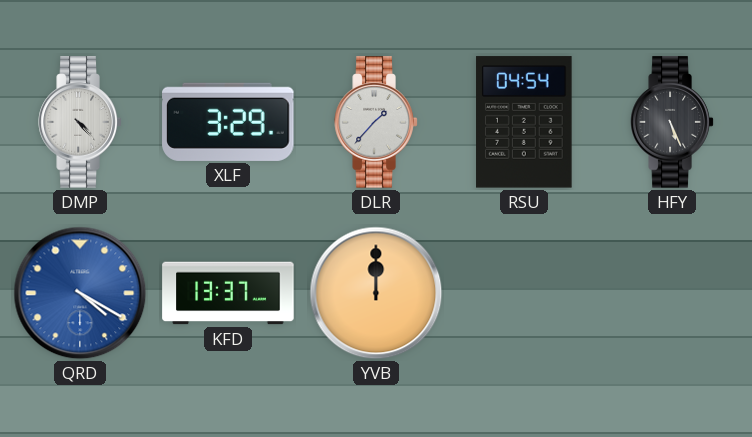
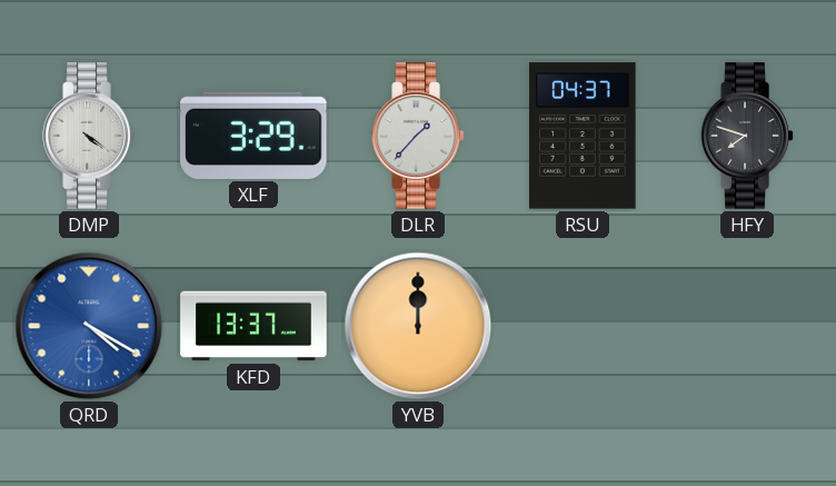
DMP: 4:23 -> 4:21
RSU: 04:54 -> 04:37
HFY: 5:26 -> 7:48
